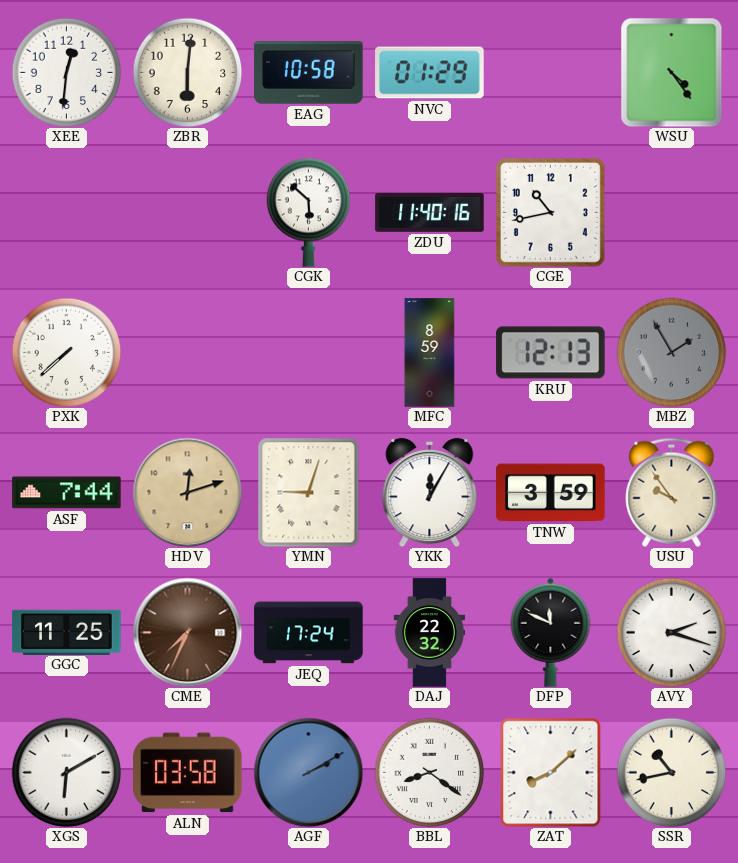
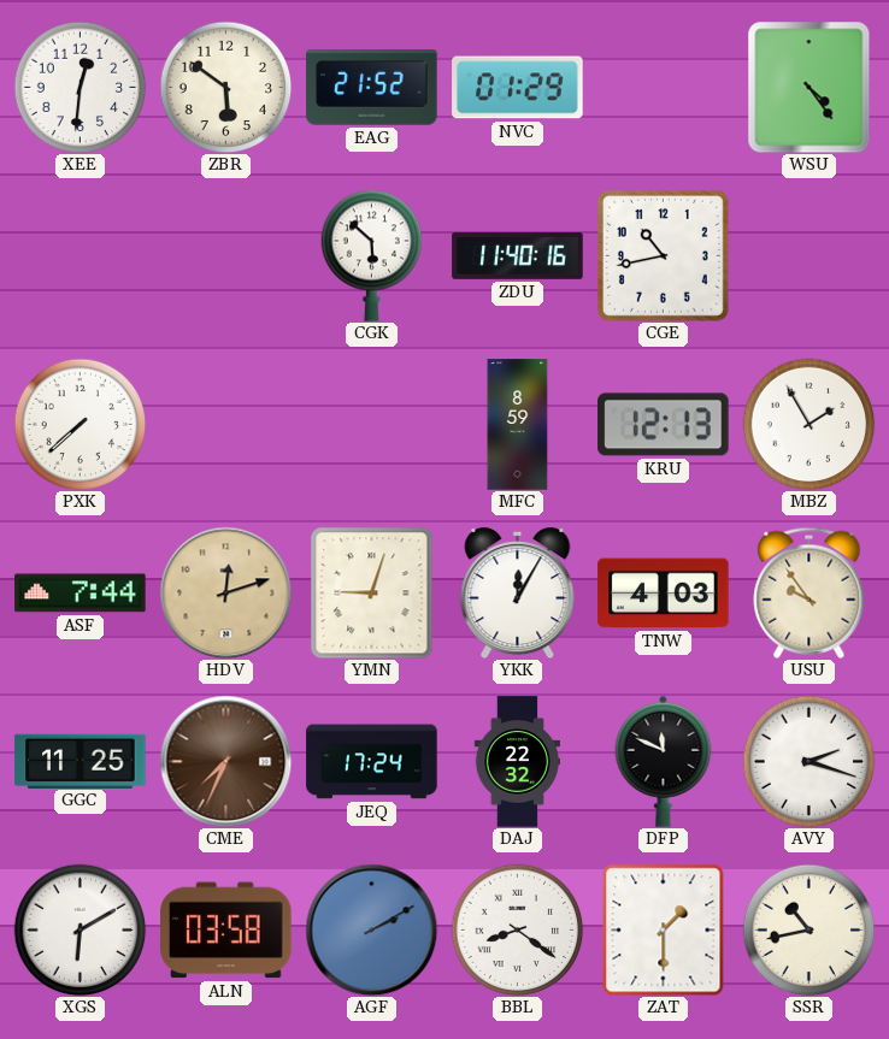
ZBR: 6:01 -> 5:51
EAG: 10:58 -> 21:52
MBZ dial: grey -> white
TNW: 3:59 -> 4:03
ZAT: 8:08 -> 1:30
